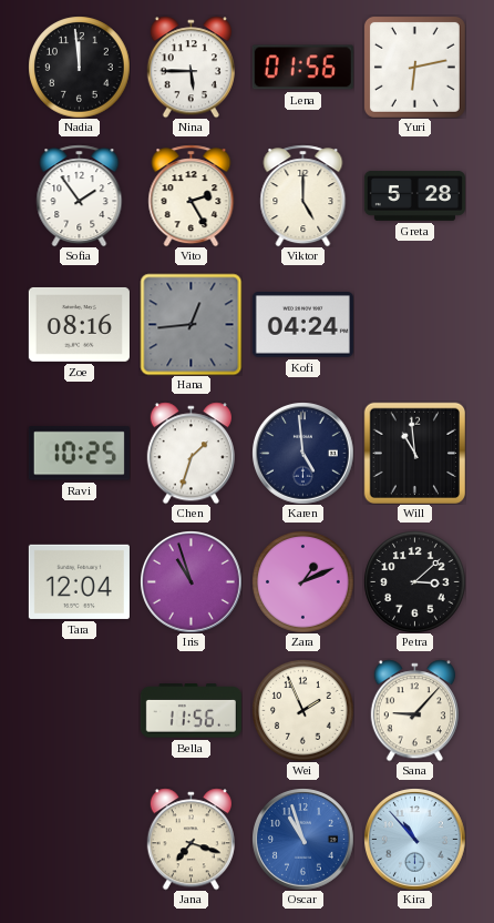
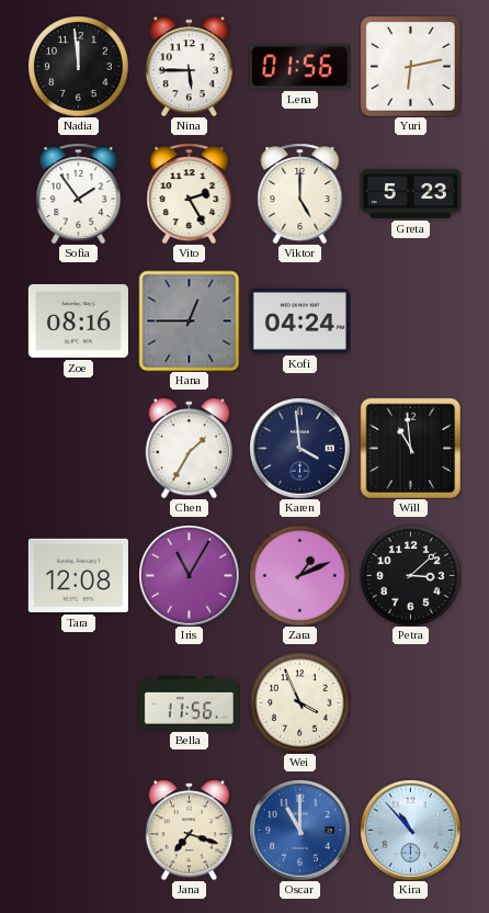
Greta: 5:28 -> 5:23
Hana: 12:44 -> 12:45
Ravi: 10:25 -> none
Chen: 1:33 -> 1:35
Karen: 4:59 -> 3:59
Tara: 12:04 -> 12:08
Iris: 10:57 -> 11:05
Wei: 1:56 -> 3:56
Sana: 9:07 -> none
Oscar: 10:57 -> 11:00
